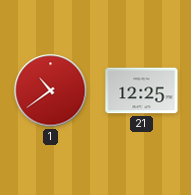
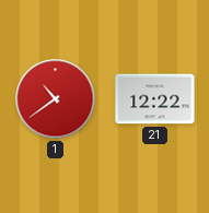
21: 12:25 -> 12:22
